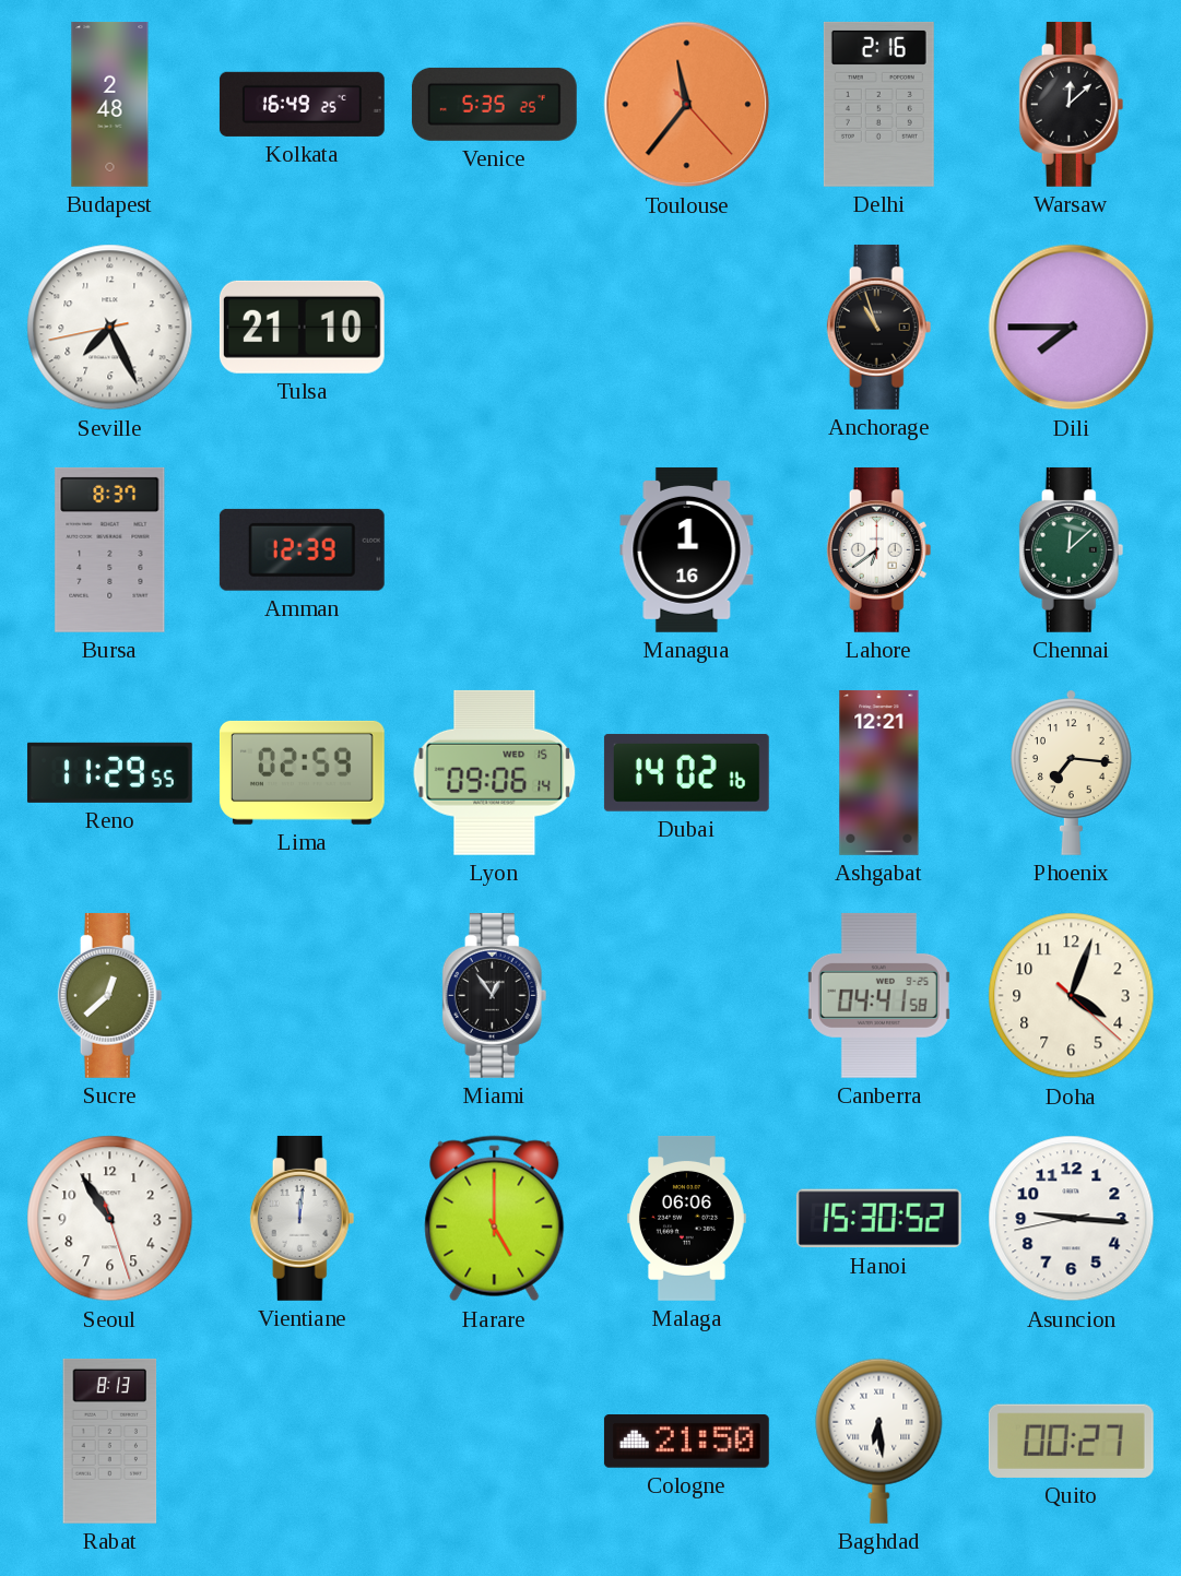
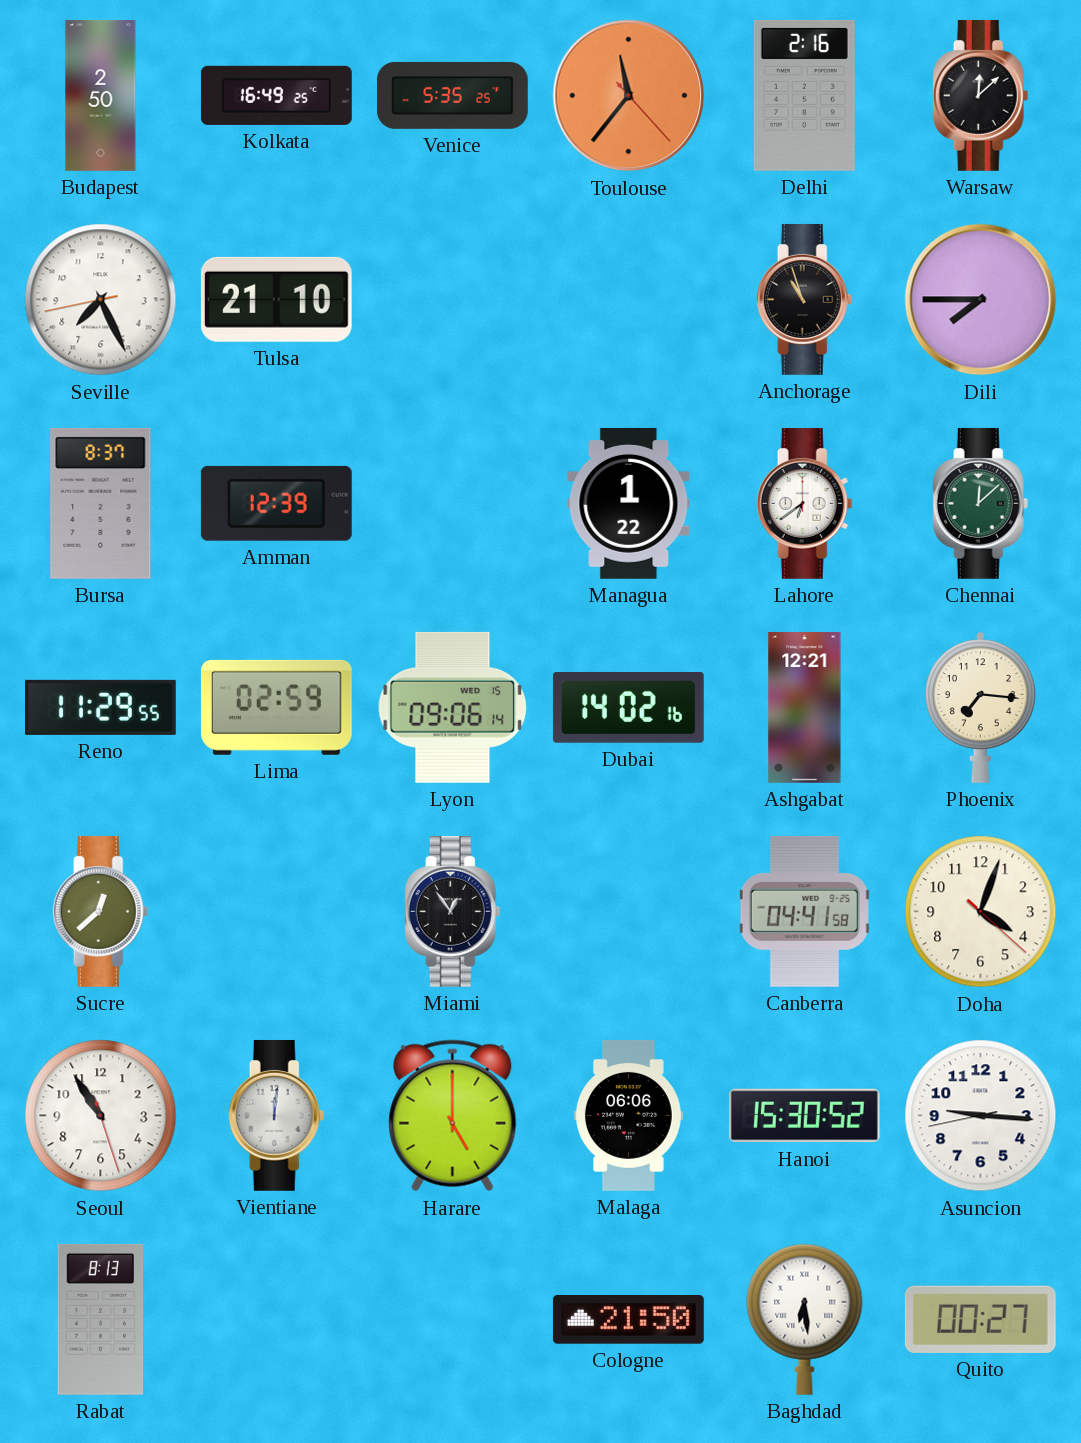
Budapest: 2:48 -> 2:50
Managua: 1:16 -> 1:22
